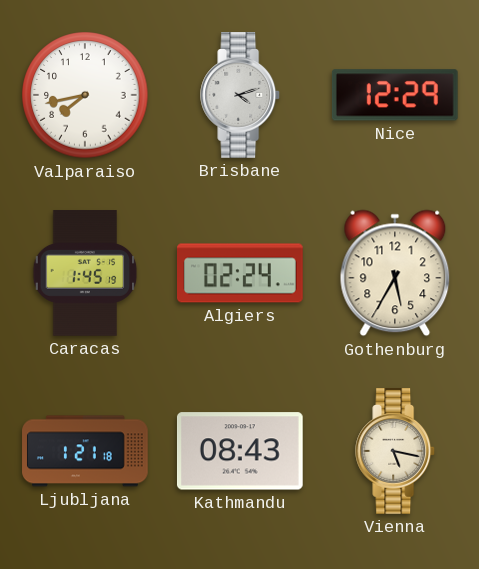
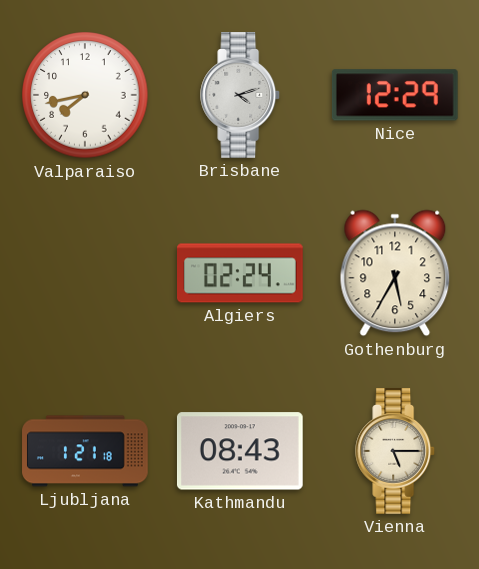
Caracas: 1:45 -> none
Vienna: 5:17 -> 5:15
